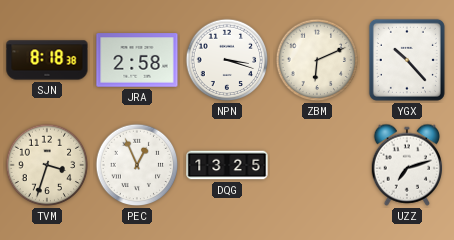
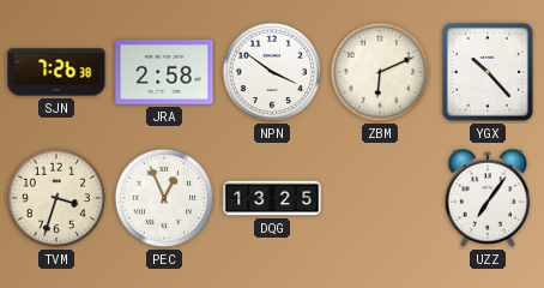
SJN: 8:18 -> 7:26
NPN: 3:18 -> 3:51
UZZ: 7:12 -> 7:06
